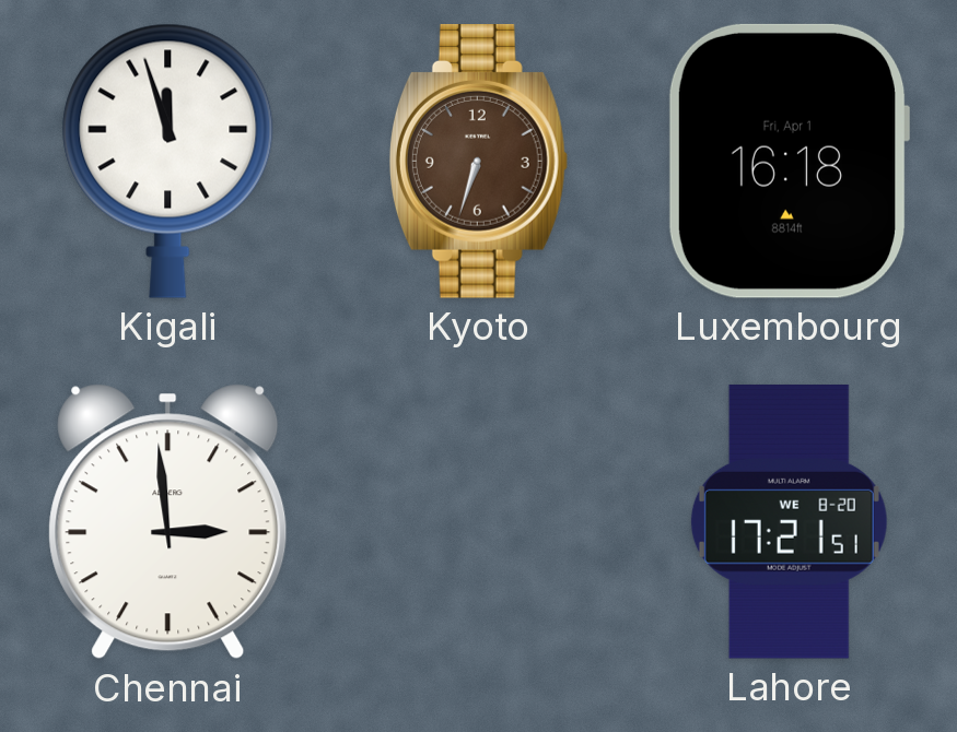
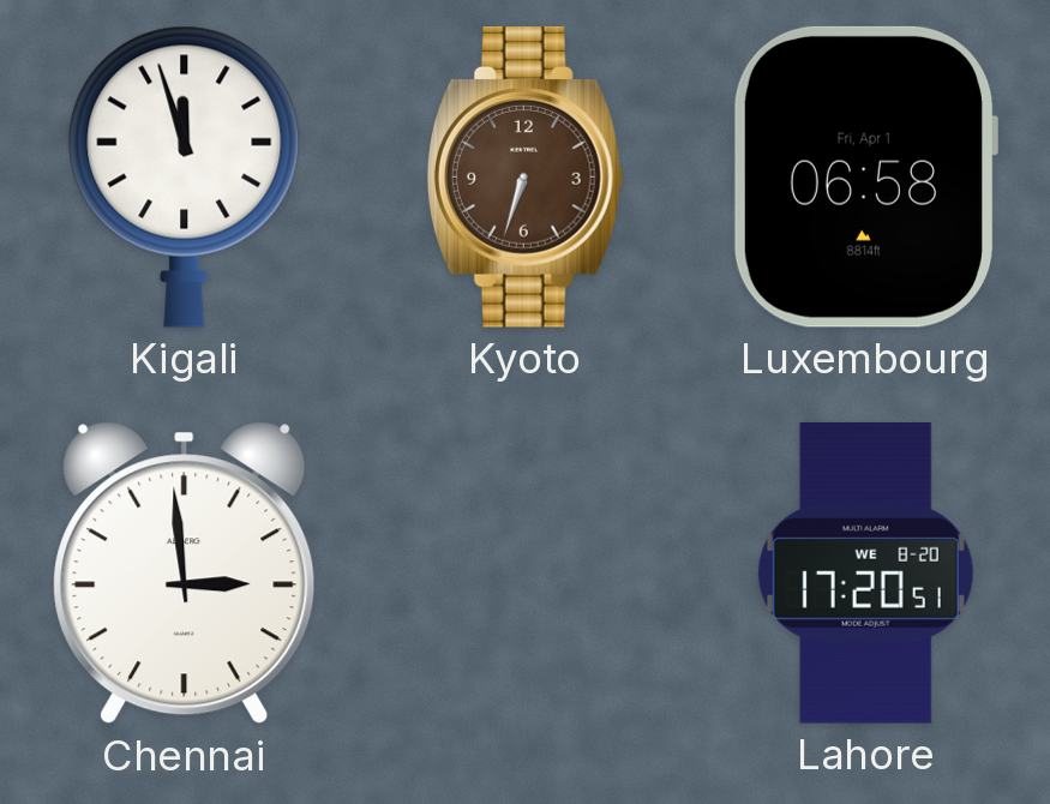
Luxembourg: 16:18 -> 06:58
Lahore: 17:21 -> 17:20
